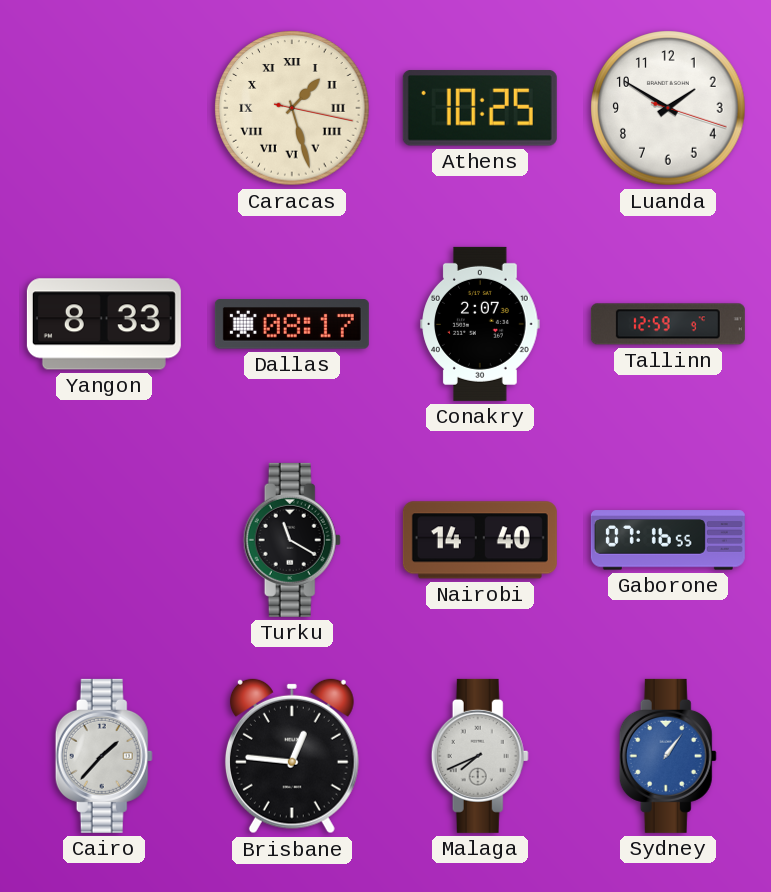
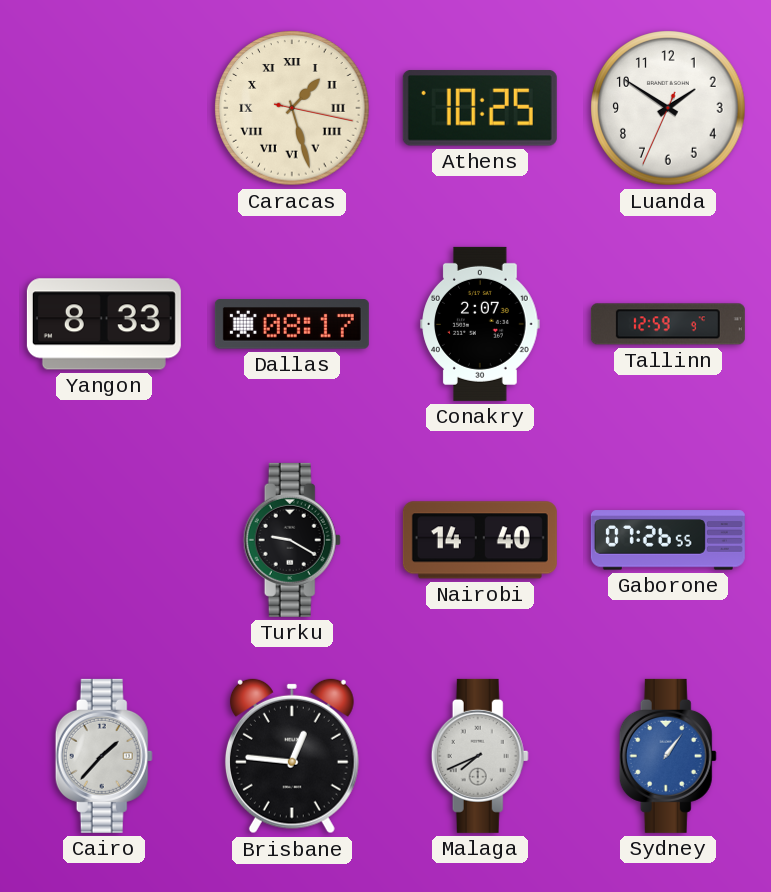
Luanda: 1:50:18 -> 1:50:34
Turku: 11:20 -> 9:20
Gaborone: 07:16 -> 07:26
